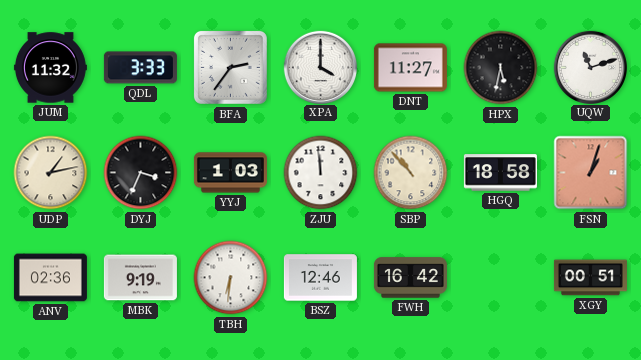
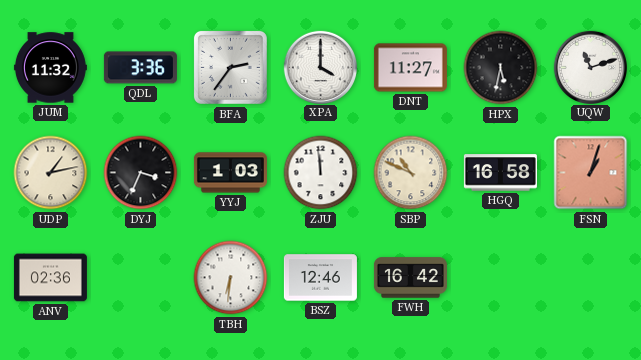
QDL: 3:33 -> 3:36
SBP: 10:53 -> 10:49
HGQ: 18:58 -> 16:58
MBK: 9:19 -> none
XGY: 00:51 -> none
